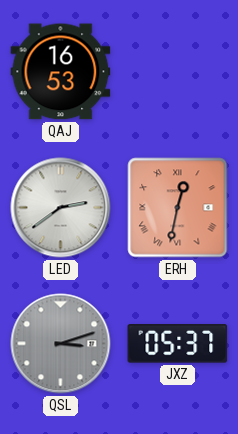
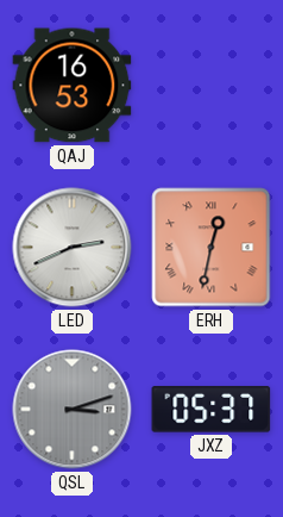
LED: 2:39 -> 2:41
